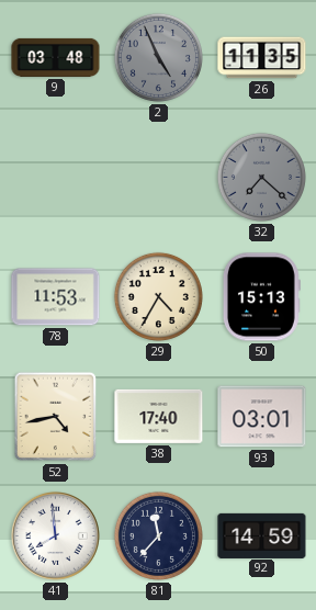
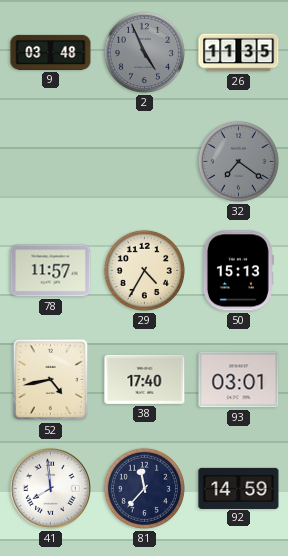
32: 7:22 -> 7:21
78: 11:53 -> 11:57
